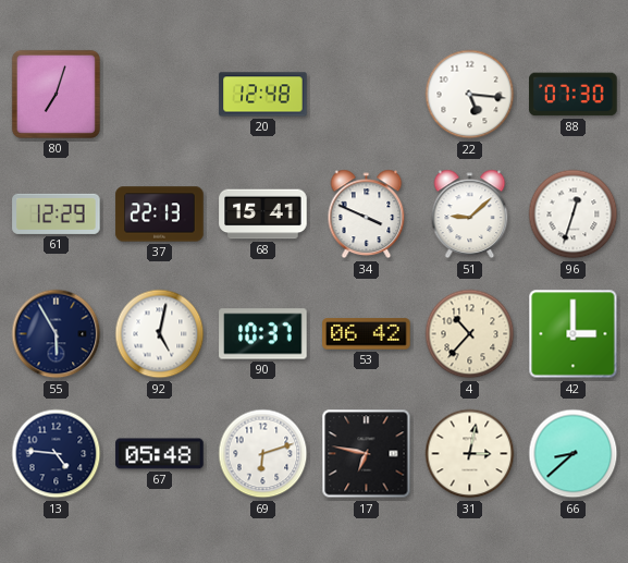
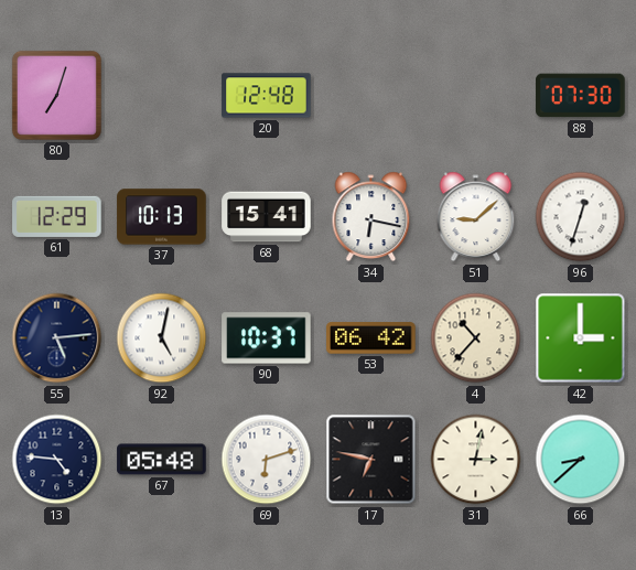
22: 5:16 -> none
37: 22:13 -> 10:13
34: 3:49 -> 6:17
55: 5:55 -> 5:14
